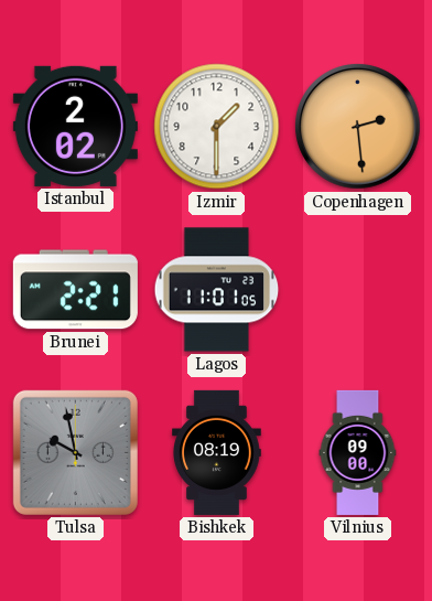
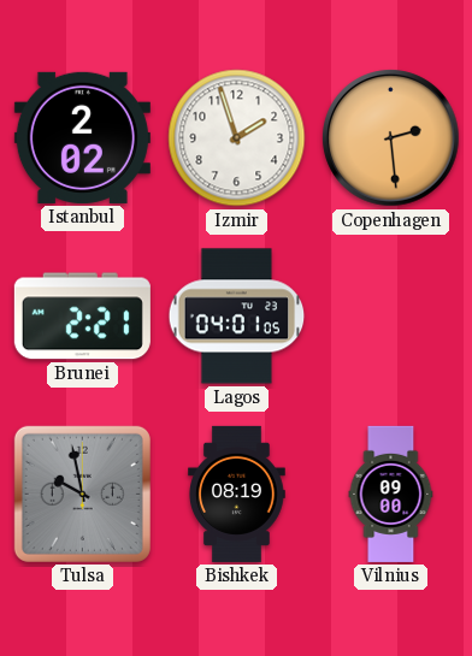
Izmir: 1:30 -> 1:57
Lagos: 11:01 -> 04:01
